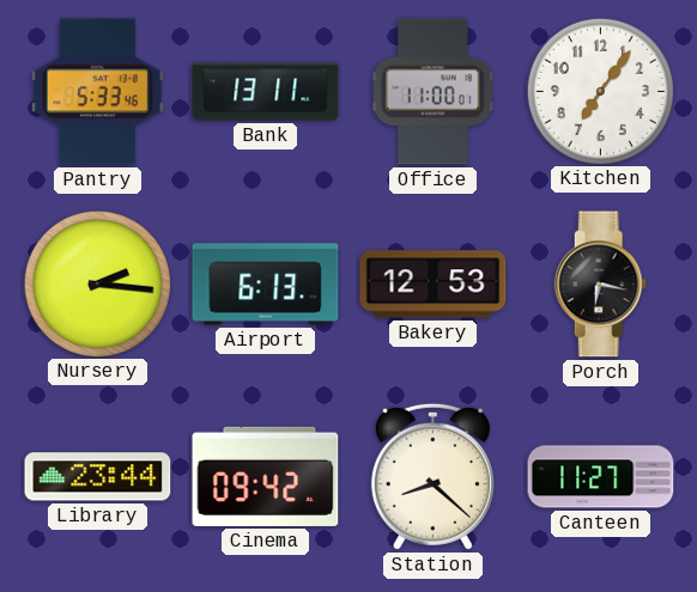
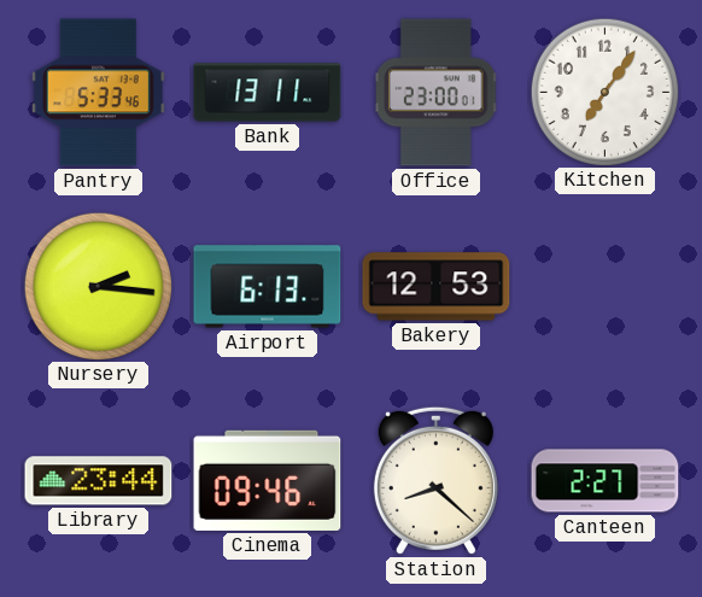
Office: 11:00 -> 23:00
Porch: 6:17 -> none
Cinema: 09:42 -> 09:46
Canteen: 11:27 -> 2:27
